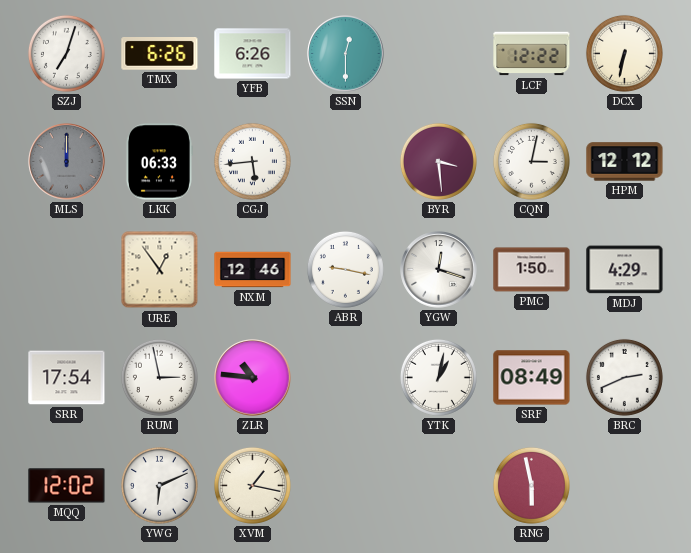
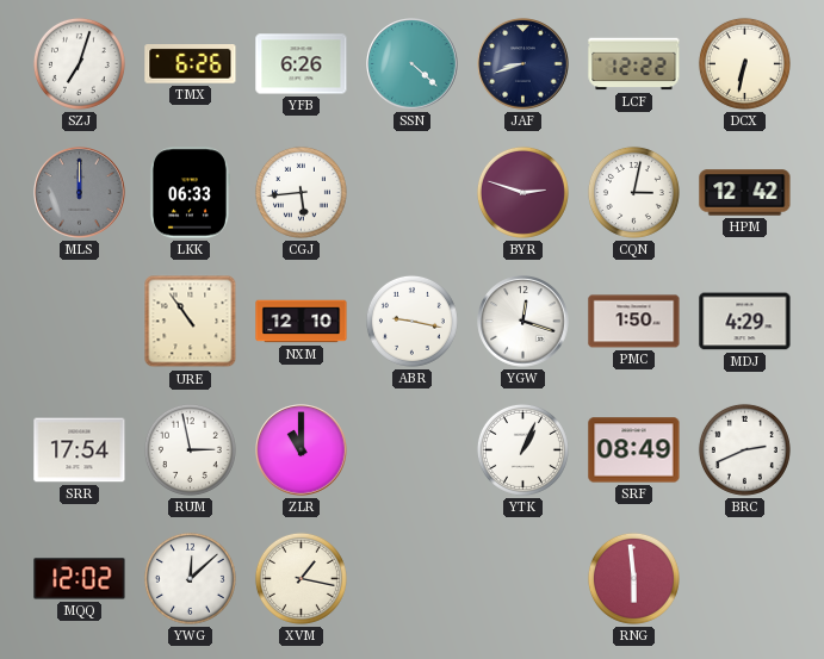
SSN: 12:30 -> 4:22
JAF: none -> 8:42
BYR: 3:29 -> 2:48
HPM: 12:12 -> 12:42
URE: 12:54 -> 10:54
NXM: 12:46 -> 12:10
ZLR: 10:46 -> 11:00
YTK: 1:02 -> 1:04
YWG: 6:11 -> 12:08
RNG: 5:58 -> 5:59
